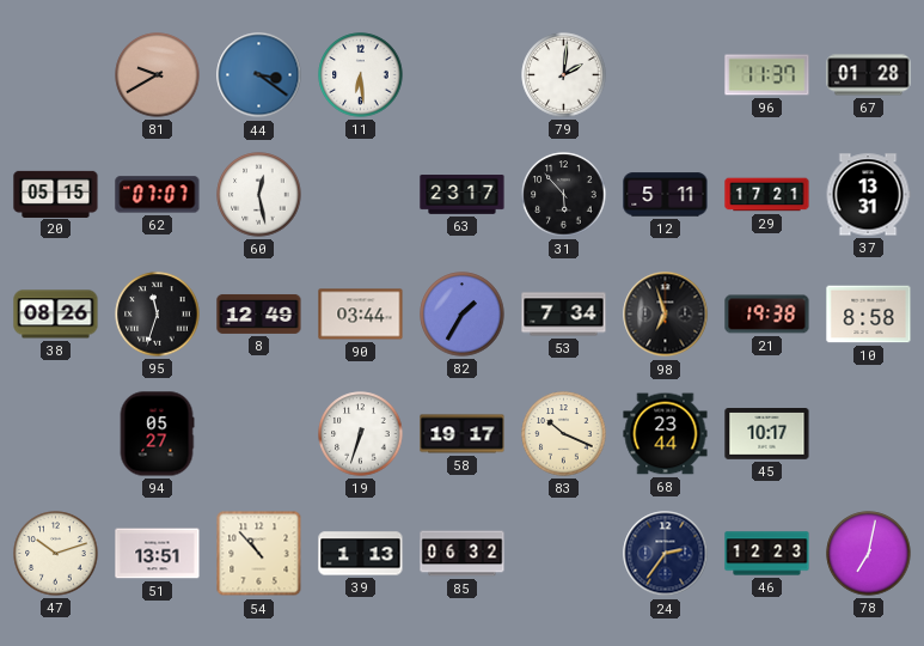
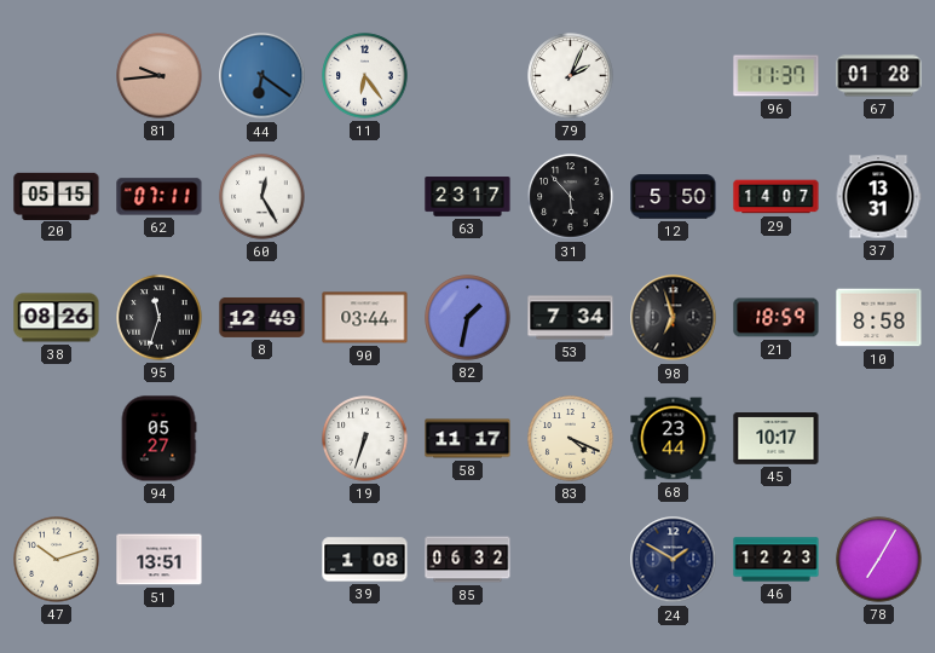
81: 9:40 -> 9:44
44: 3:21 -> 6:21
11: 6:29 -> 6:24
79: 2:01 -> 2:04
62: 07:07 -> 07:11
60: 12:28 -> 12:25
12: 5:11 -> 5:50
29: 17:21 -> 14:07
82: 1:35 -> 1:32
21: 19:38 -> 18:59
58: 19:17 -> 11:17
83: 10:19 -> 4:19
54: 10:53 -> none
39: 1:13 -> 1:08
24: 2:36 -> 1:50
78: 7:02 -> 7:05
